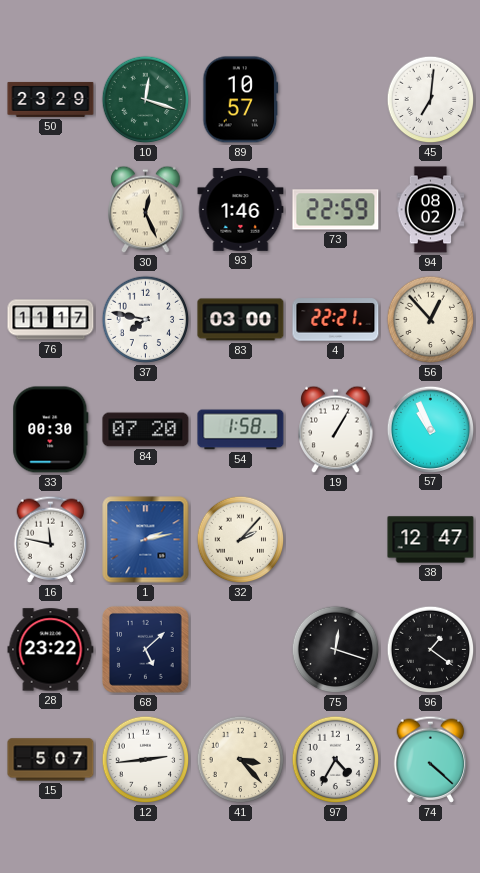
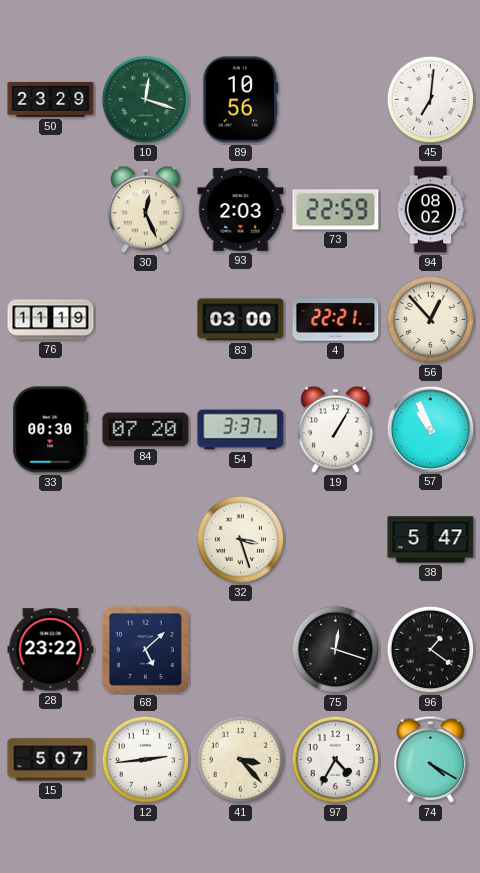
89: 10:57 -> 10:56
93: 1:46 -> 2:03
76: 11:17 -> 11:19
37: 7:47 -> none
54: 1:58 -> 3:37
16: 11:47 -> none
1: 2:13 -> none
32: 2:07 -> 3:27
38: 12:47 -> 5:47
74: 4:22 -> 4:20
